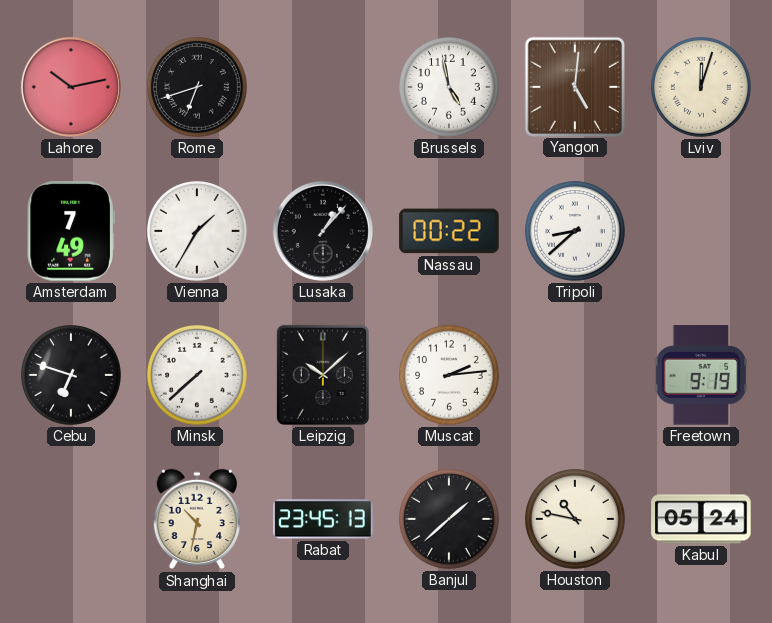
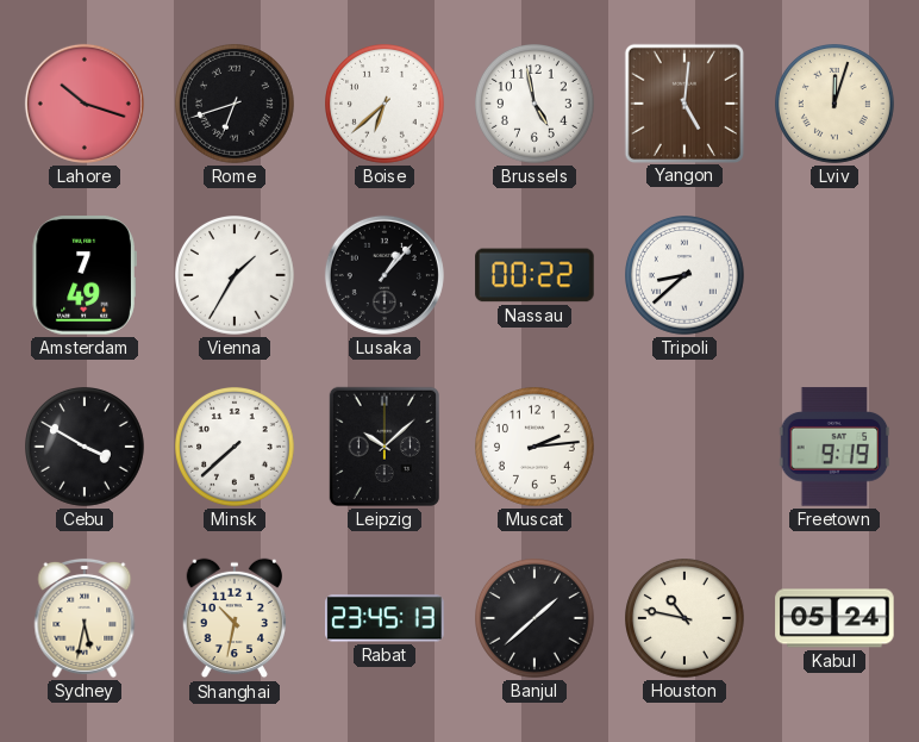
Lahore: 10:13 -> 10:18
Boise: none -> 6:38
Cebu: 6:48 -> 3:50
Sydney: none -> 5:32
